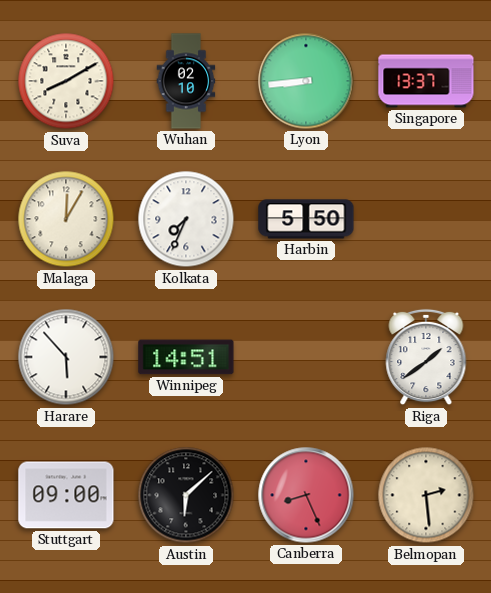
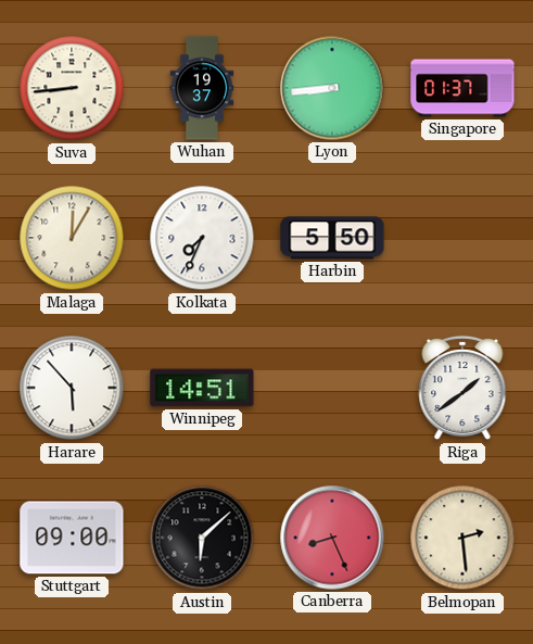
Suva: 8:10 -> 8:44
Wuhan: 02:10 -> 19:37
Singapore: 13:37 -> 01:37
